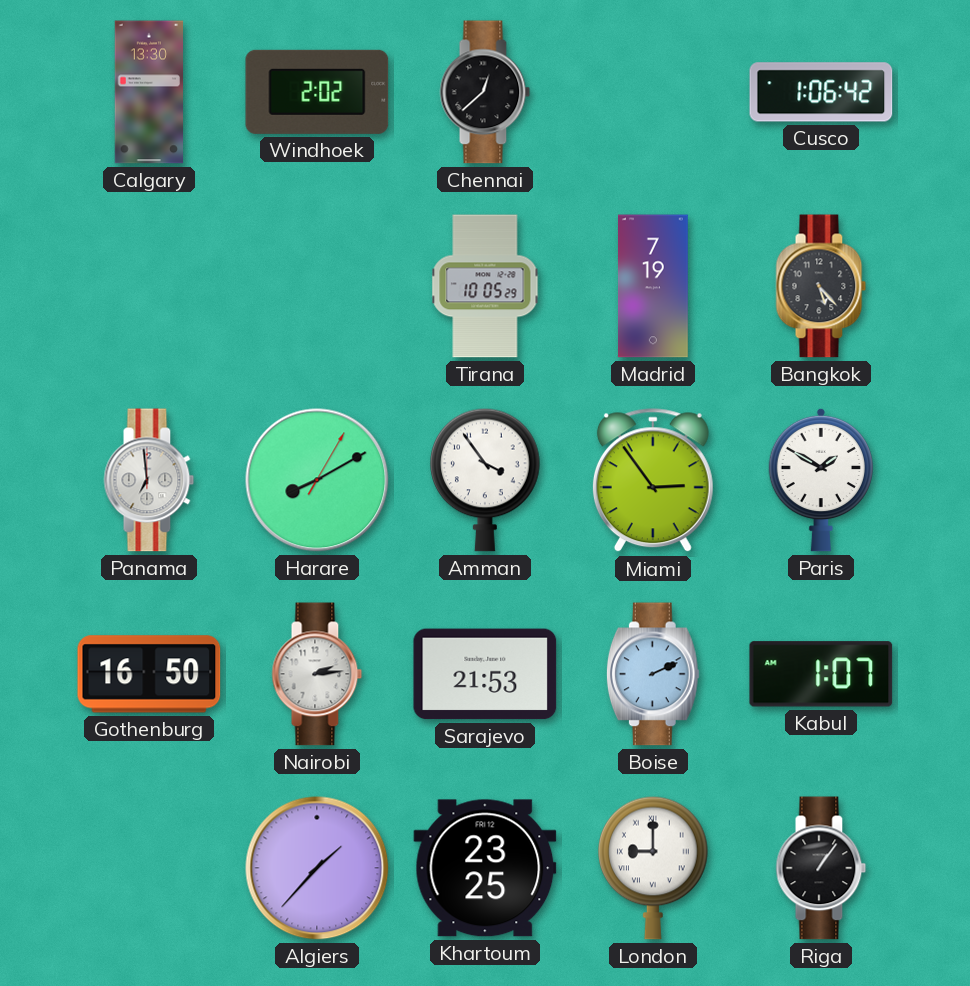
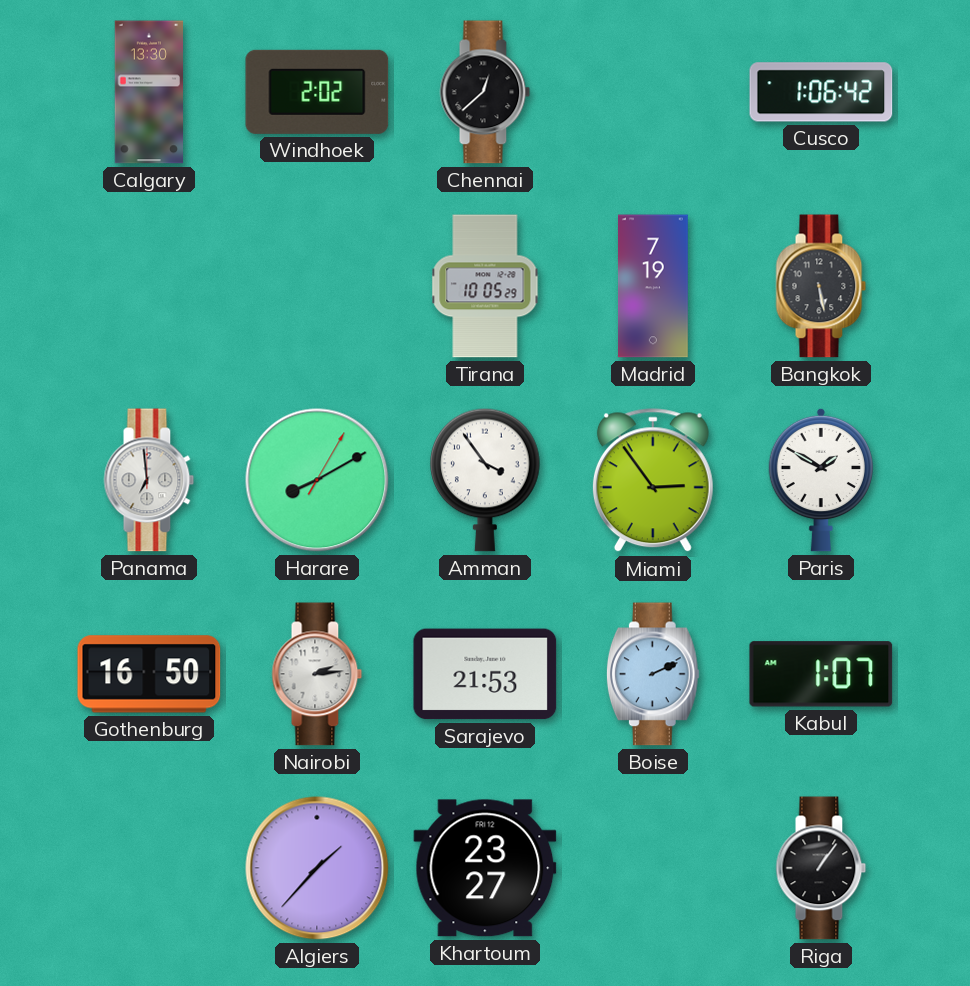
Bangkok: 5:23 -> 5:28
Khartoum: 23:25 -> 23:27
London: 9:00 -> none
